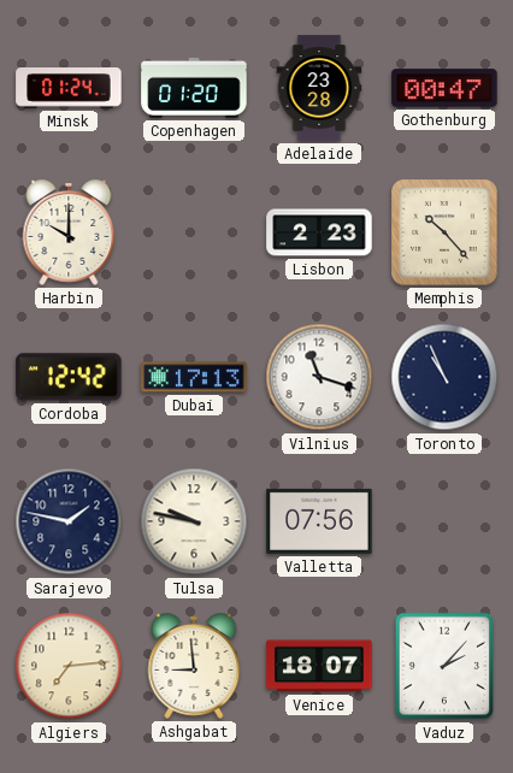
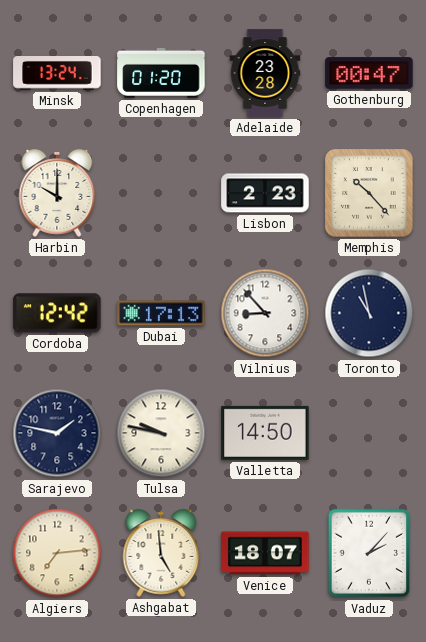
Minsk: 01:24 -> 13:24
Vilnius: 11:18 -> 8:53
Toronto: 10:56 -> 10:58
Valletta: 07:56 -> 14:50
Ashgabat: 8:59 -> 4:59
